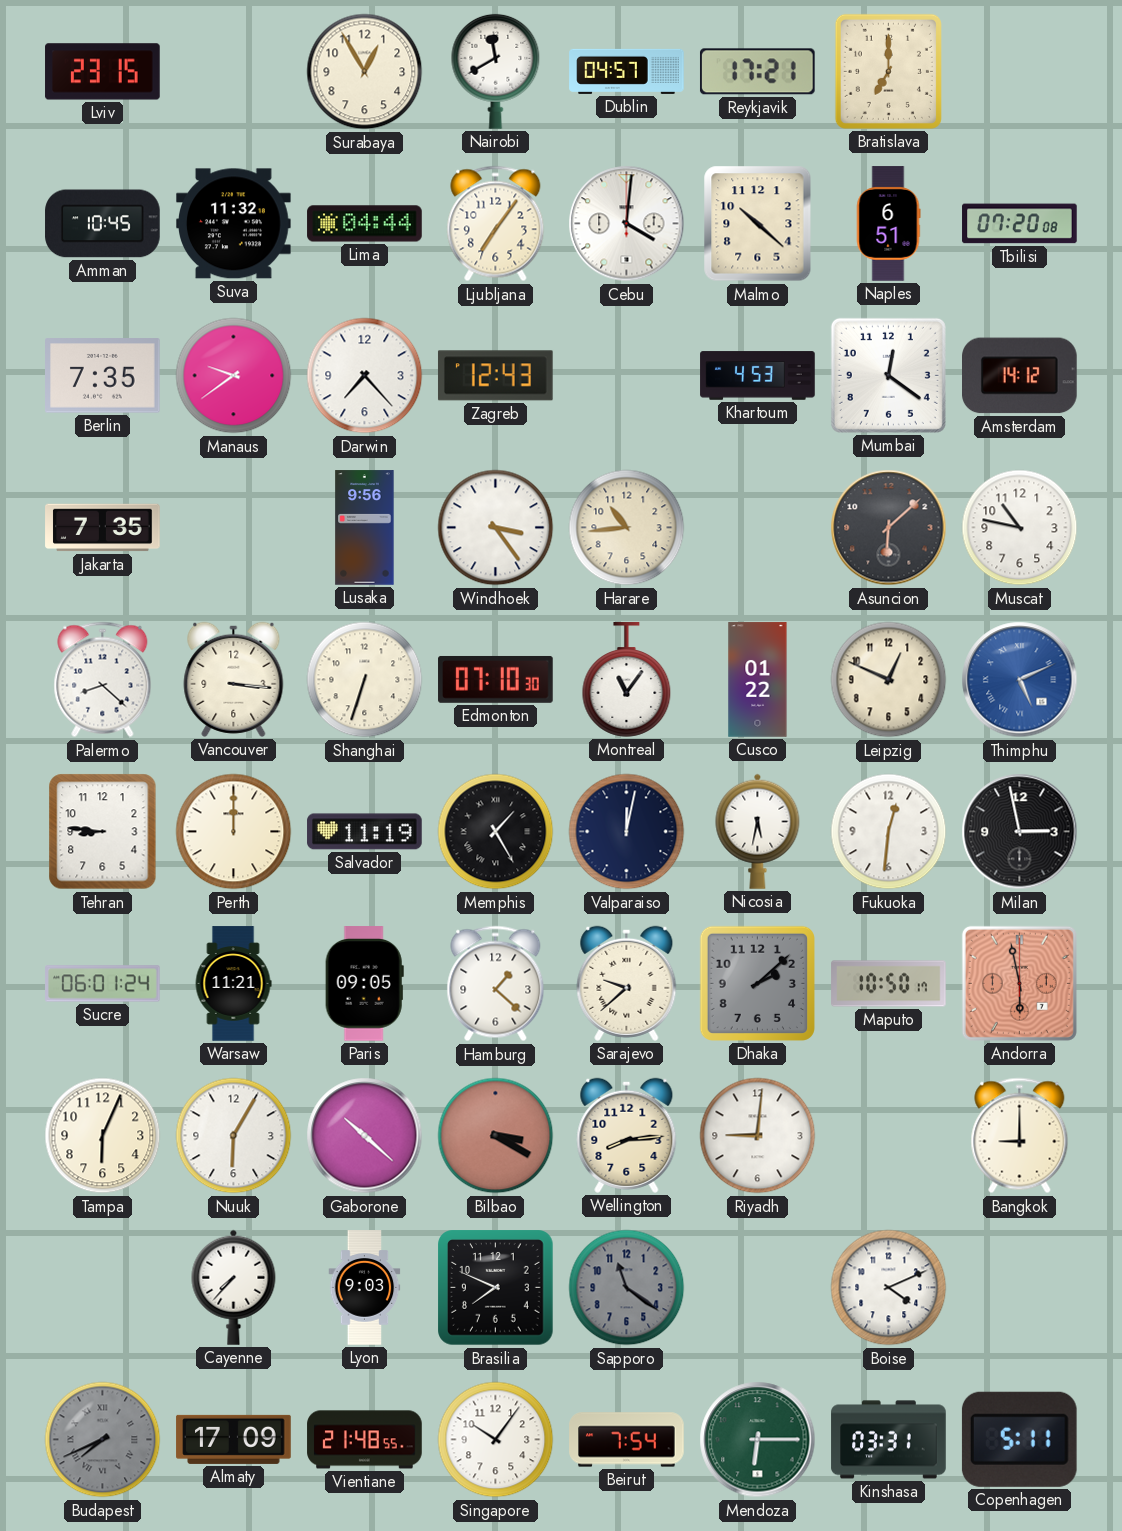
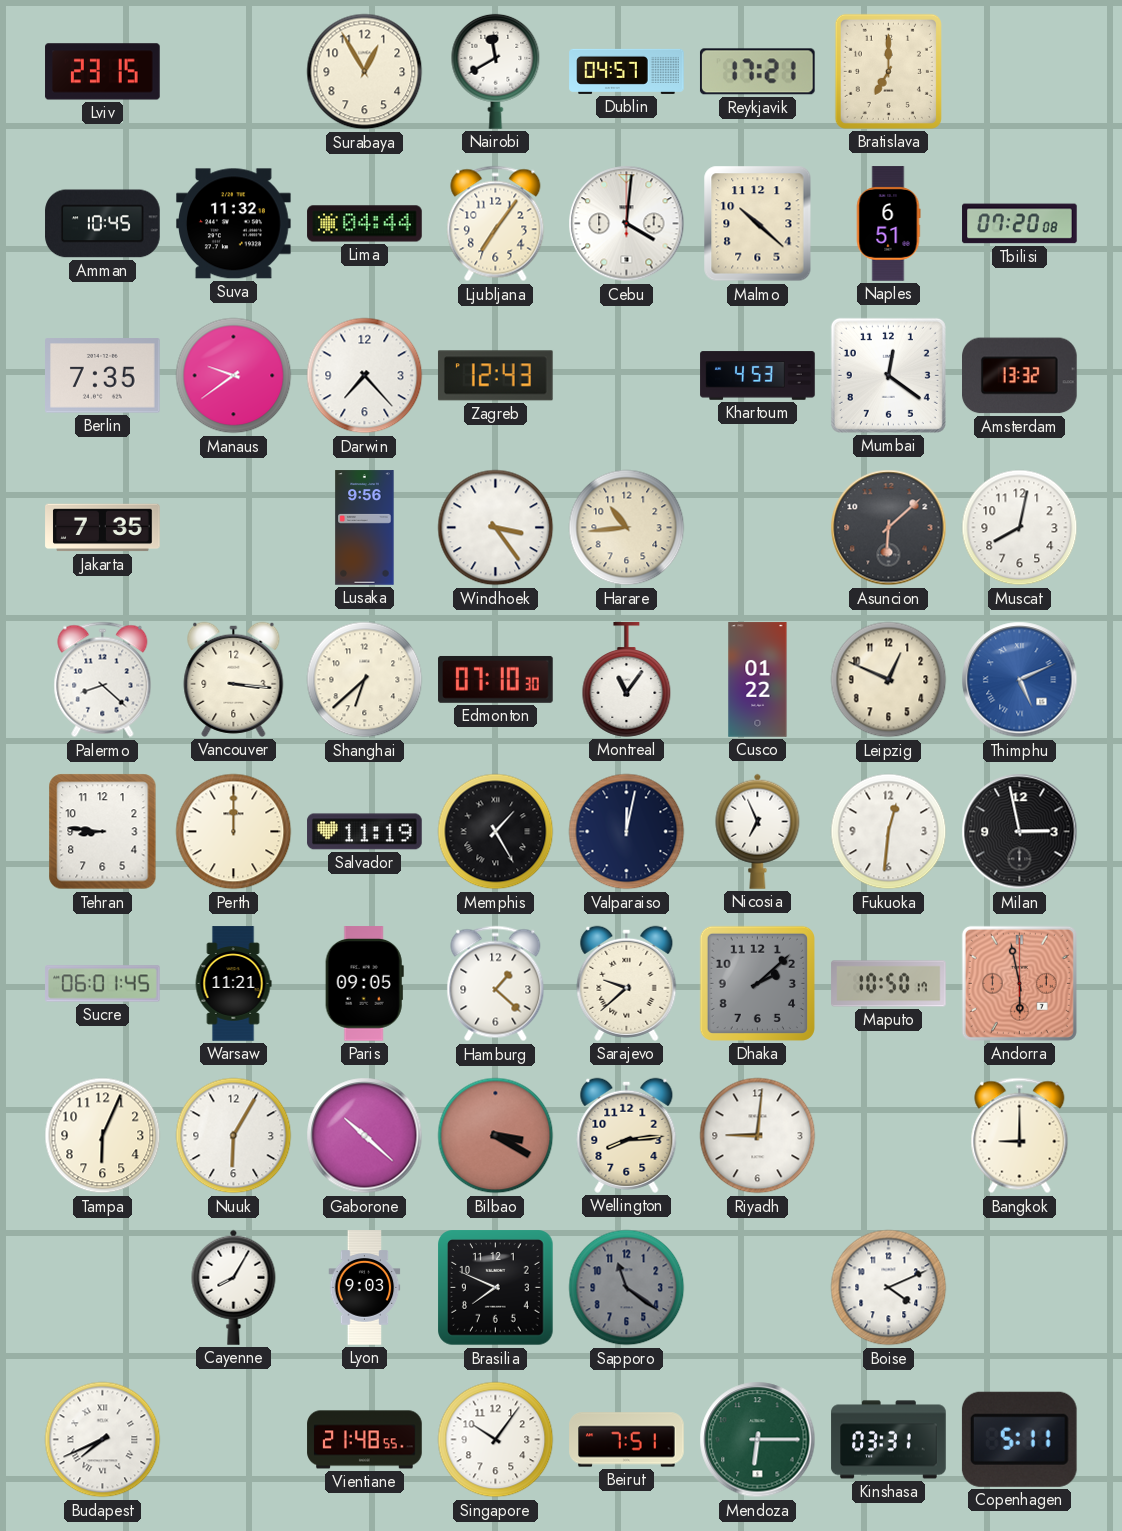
Amsterdam: 14:12 -> 13:32
Muscat: 10:47 -> 8:02
Shanghai: 6:33 -> 6:38
Nicosia: 5:32 -> 6:56
Sucre: 06:01:24 -> 06:01:45
Cayenne: 7:37 -> 8:05
Budapest dial: grey -> white
Almaty: 17:09 -> none
Beirut: 7:54 -> 7:51
